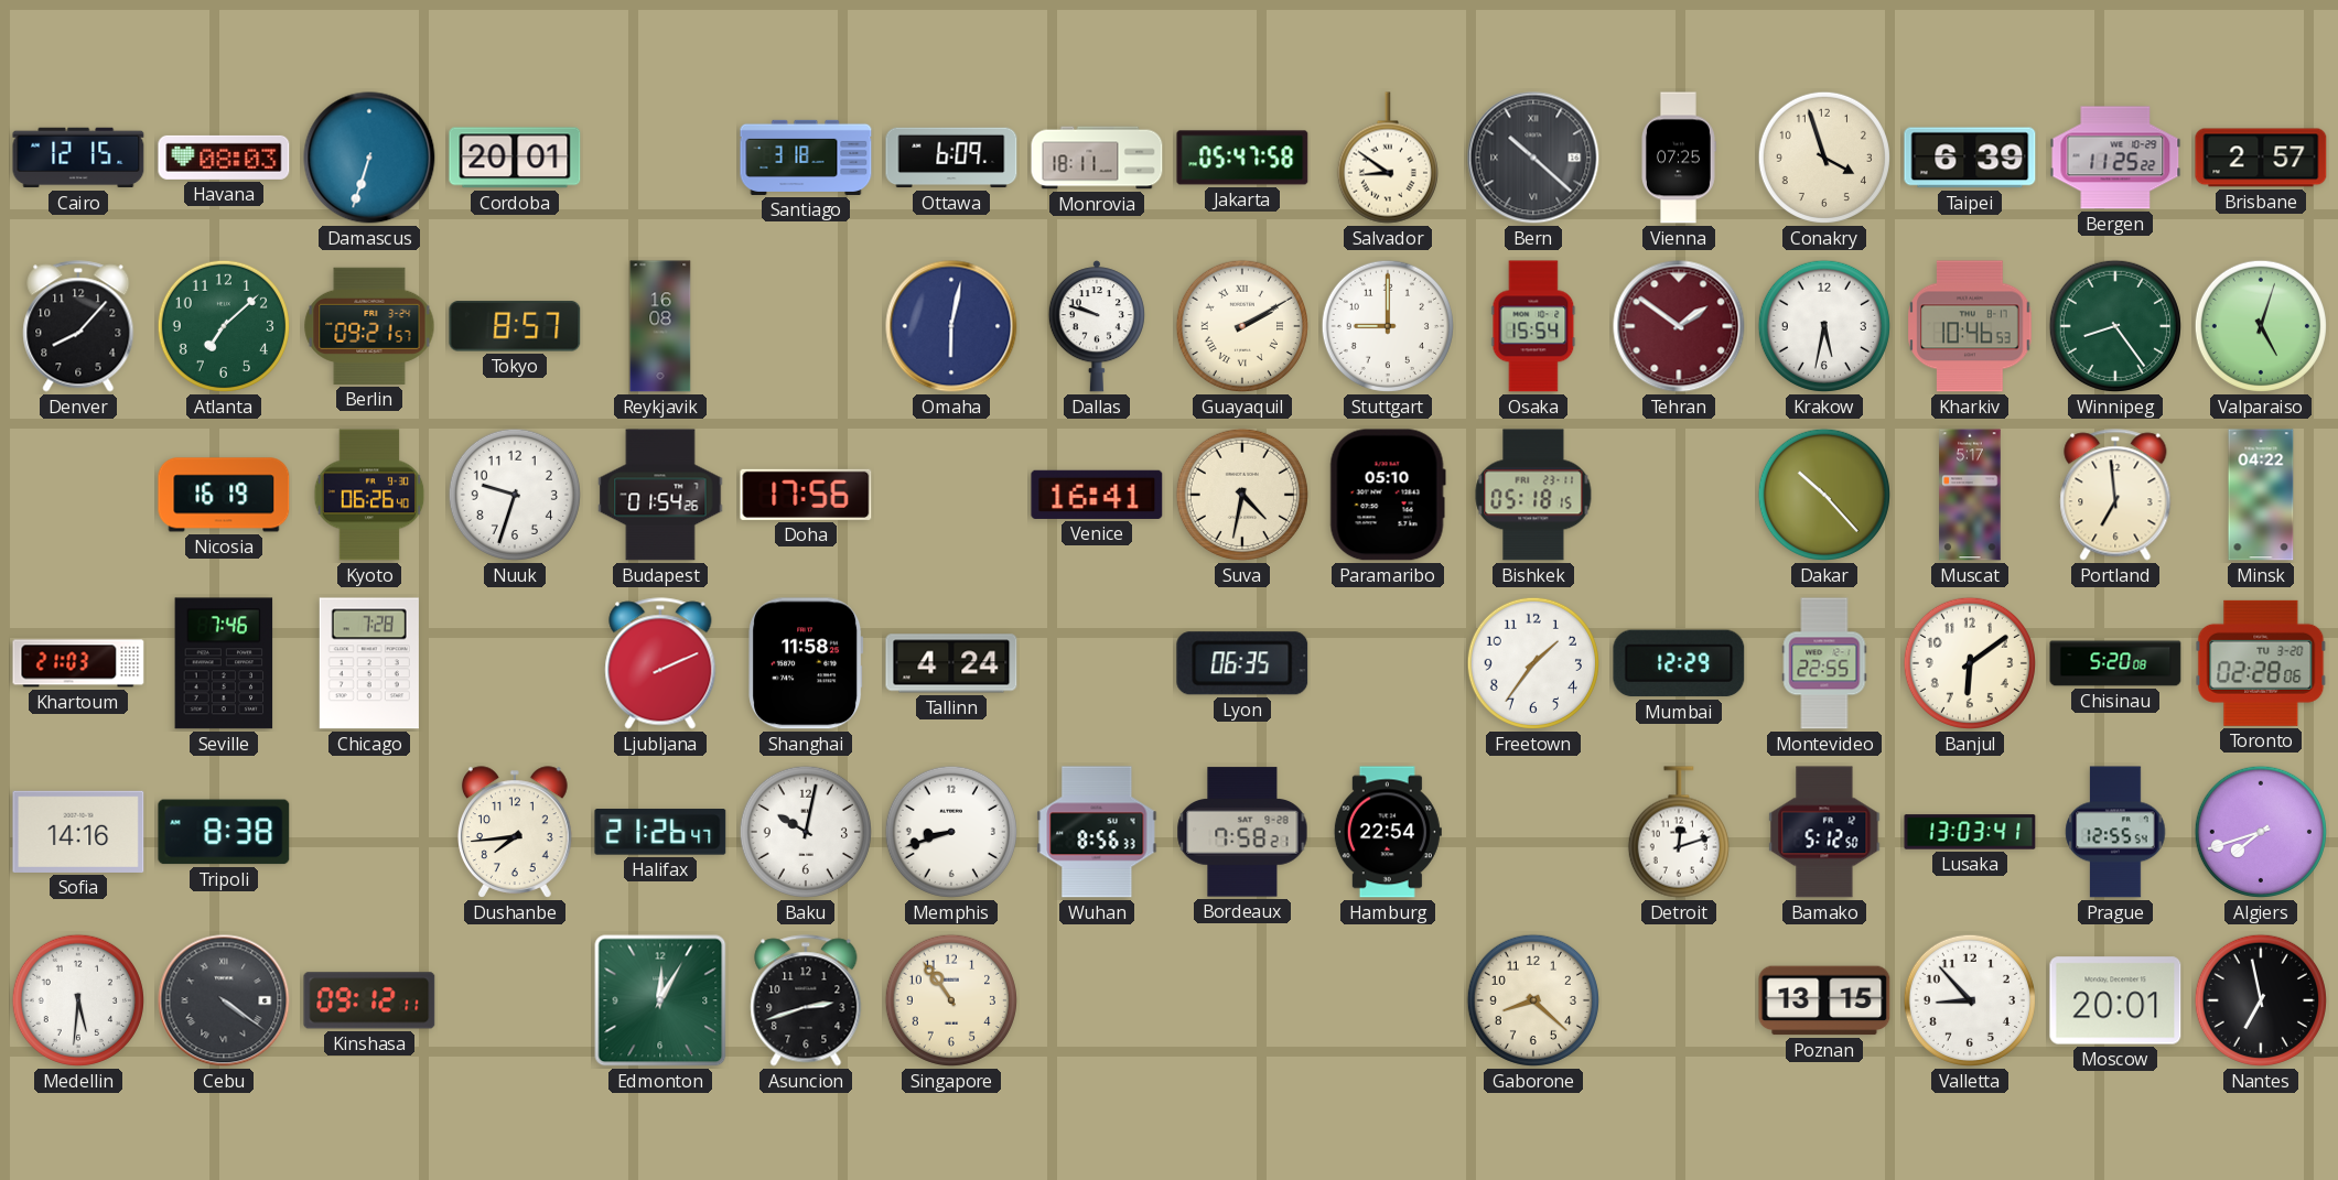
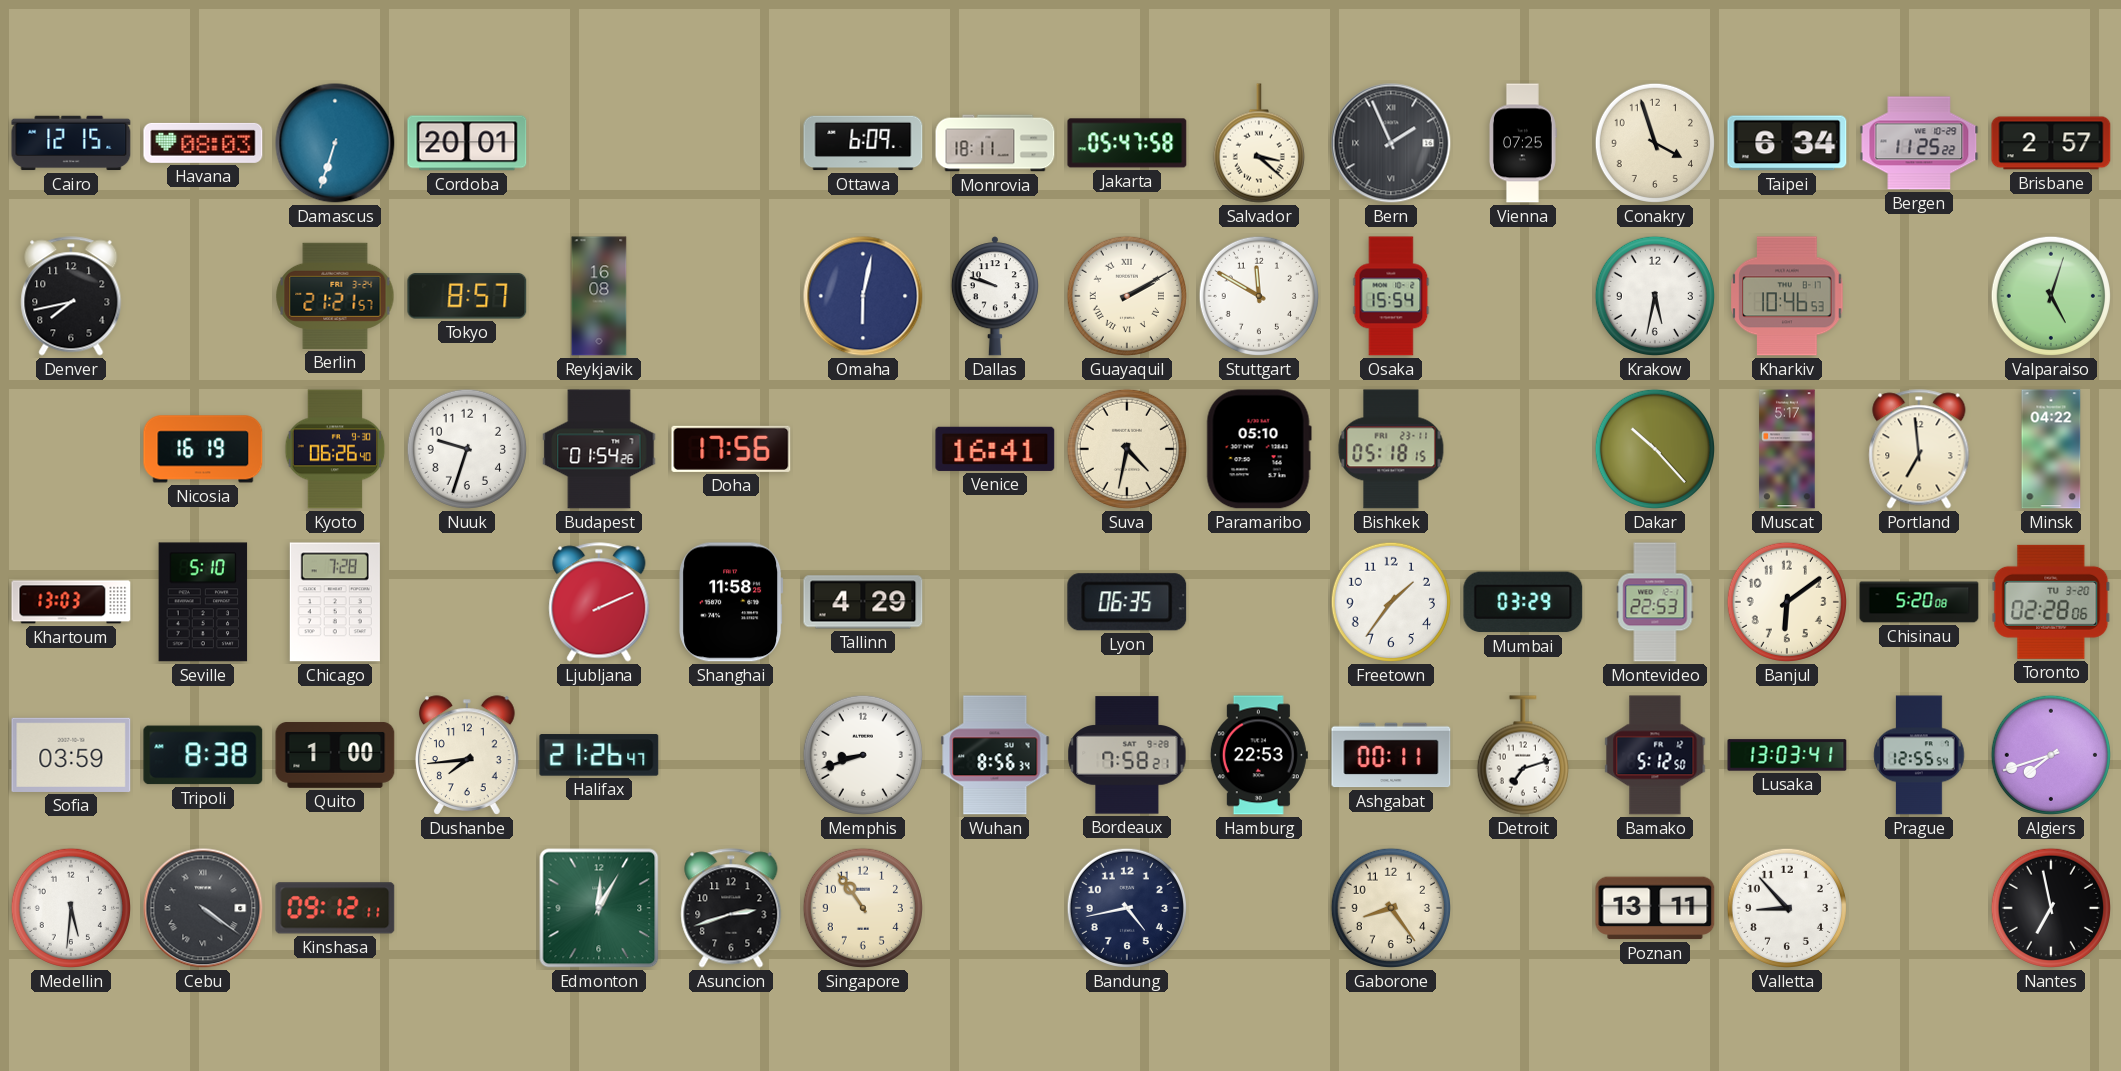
Santiago: 3:18 -> none
Salvador: 8:51 -> 3:22
Bern: 10:22 -> 1:56
Taipei: 6:39 -> 6:34
Denver: 8:07 -> 7:43
Atlanta: 7:08 -> none
Berlin: 09:21 -> 21:21
Stuttgart: 9:00 -> 11:50
Tehran: 1:51 -> none
Winnipeg: 8:24 -> none
Khartoum: 21:03 -> 13:03
Seville: 7:46 -> 5:10
Tallinn: 4:24 -> 4:29
Mumbai: 12:29 -> 03:29
Montevideo: 22:55 -> 22:53
Sofia: 14:16 -> 03:59
Quito: none -> 1:00
Baku: 10:02 -> none
Wuhan: 8:56:33 -> 8:56:34
Hamburg: 22:54 -> 22:53
Ashgabat: none -> 00:11
Detroit: 12:12 -> 7:12
Bandung: none -> 4:43
Gaborone: 8:22 -> 8:24
Poznan: 13:15 -> 13:11
Moscow: 20:01 -> none
